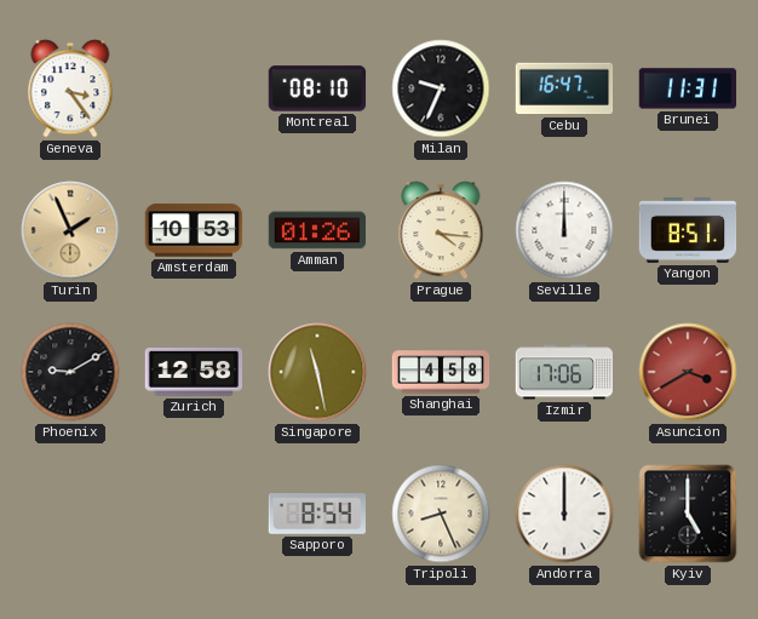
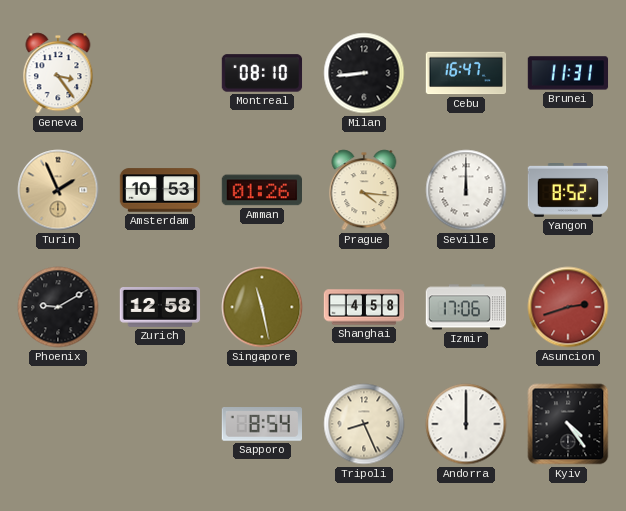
Milan: 9:34 -> 8:44
Yangon: 8:51 -> 8:52
Asuncion: 3:40 -> 2:42
Kyiv: 5:00 -> 4:24
